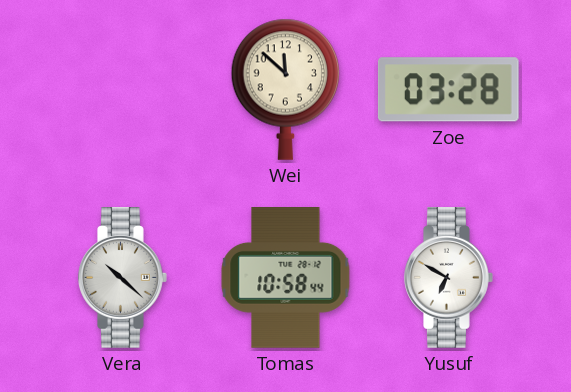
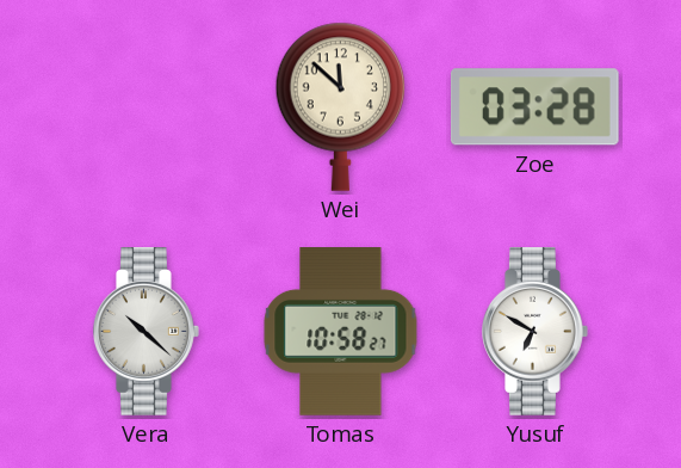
Tomas: 10:58:44 -> 10:58:27
